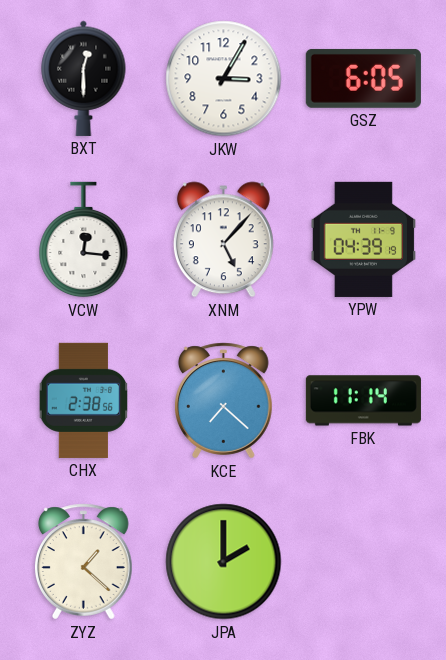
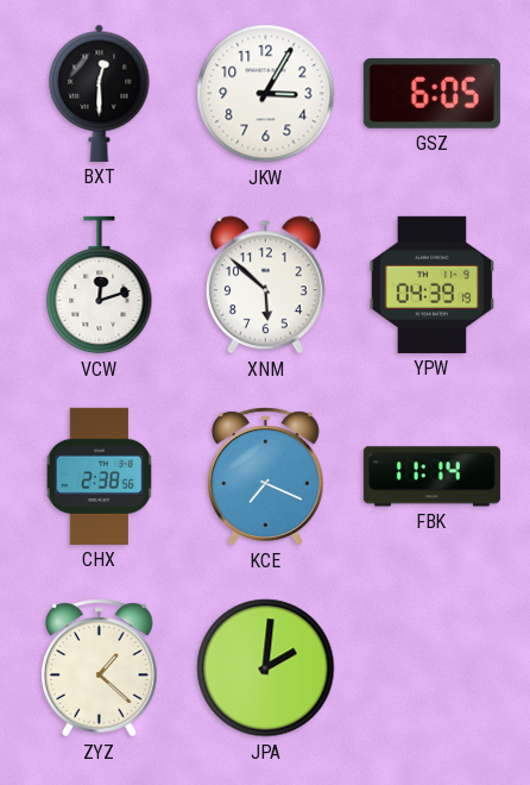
VCW: 12:16 -> 12:12
XNM: 5:07 -> 5:52
KCE: 7:22 -> 7:19
JPA: 2:00 -> 2:01
